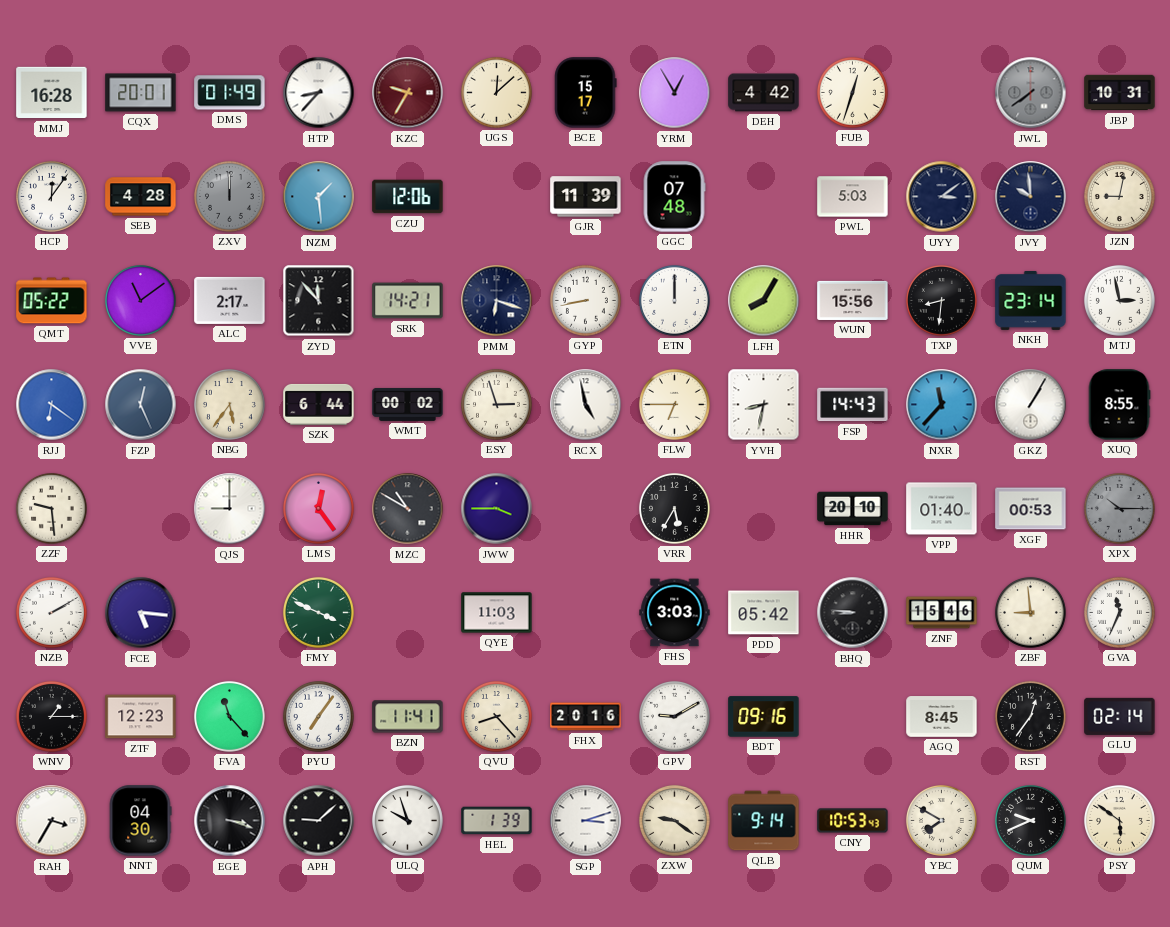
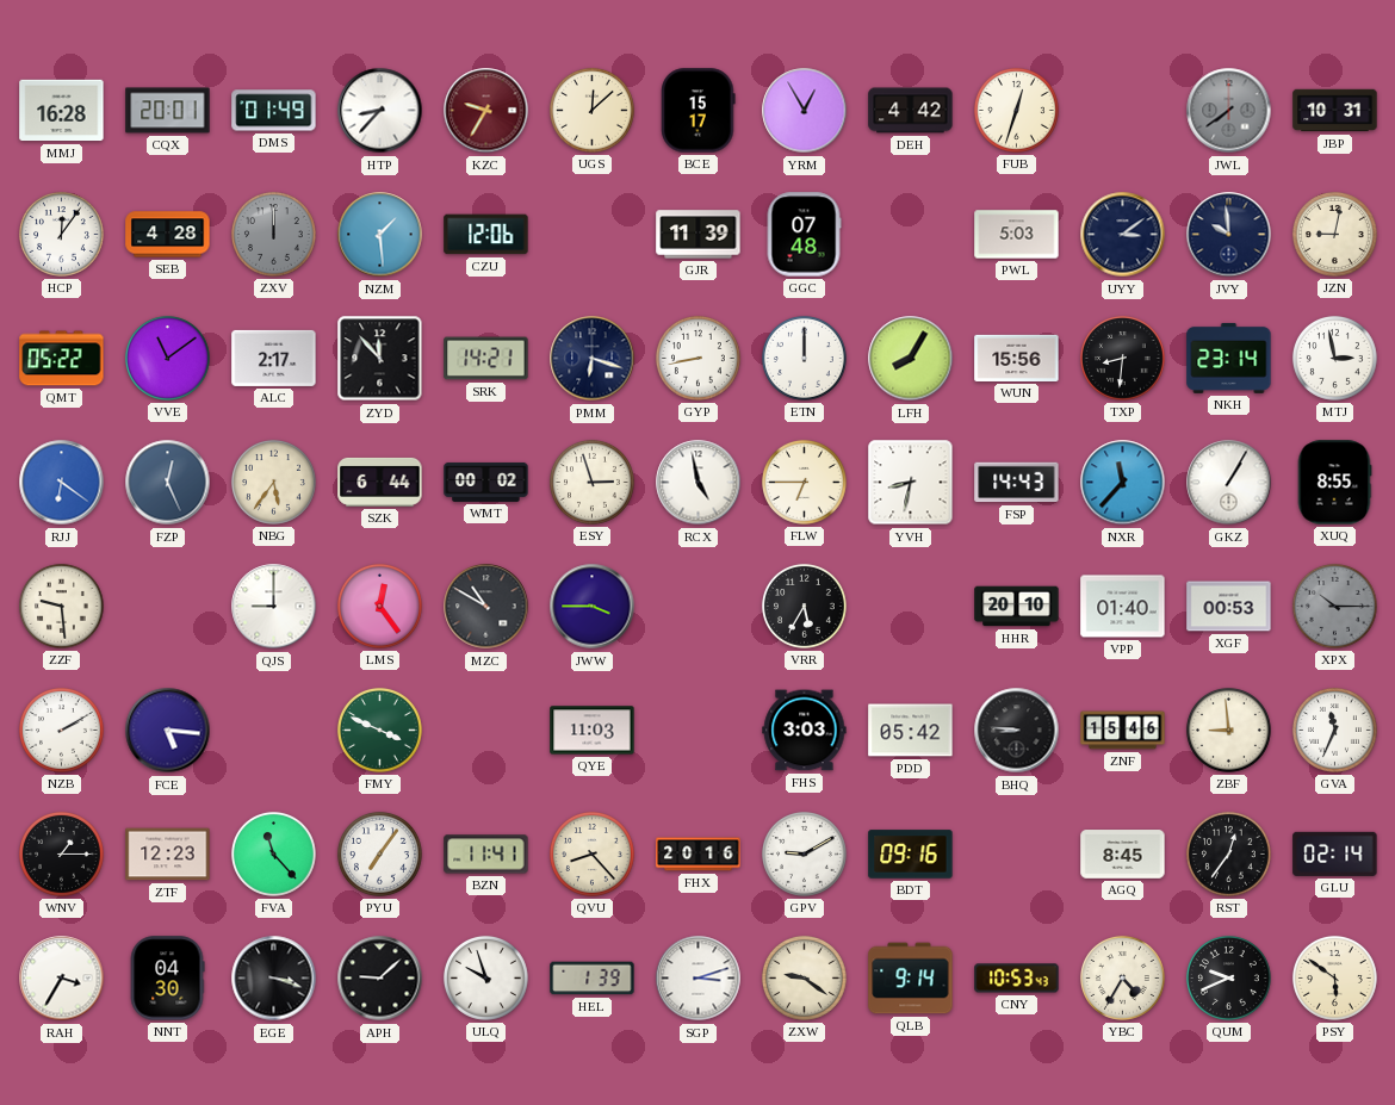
YBC: 7:50 -> 4:35
